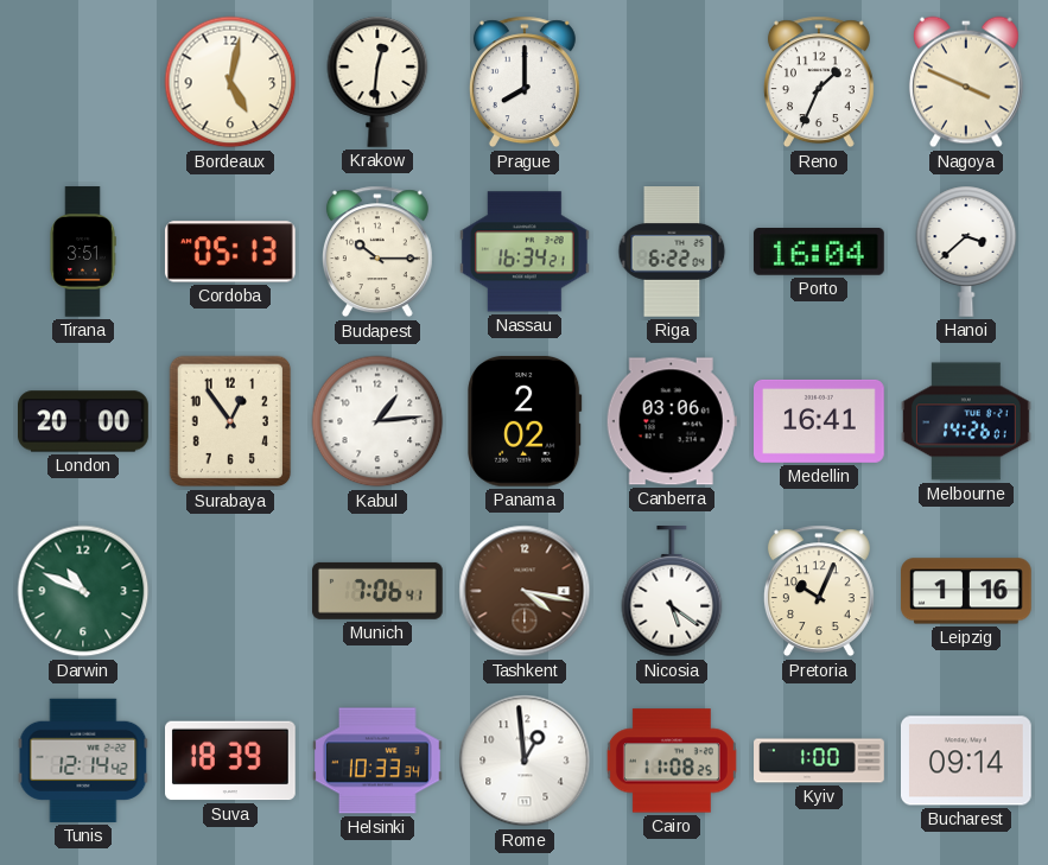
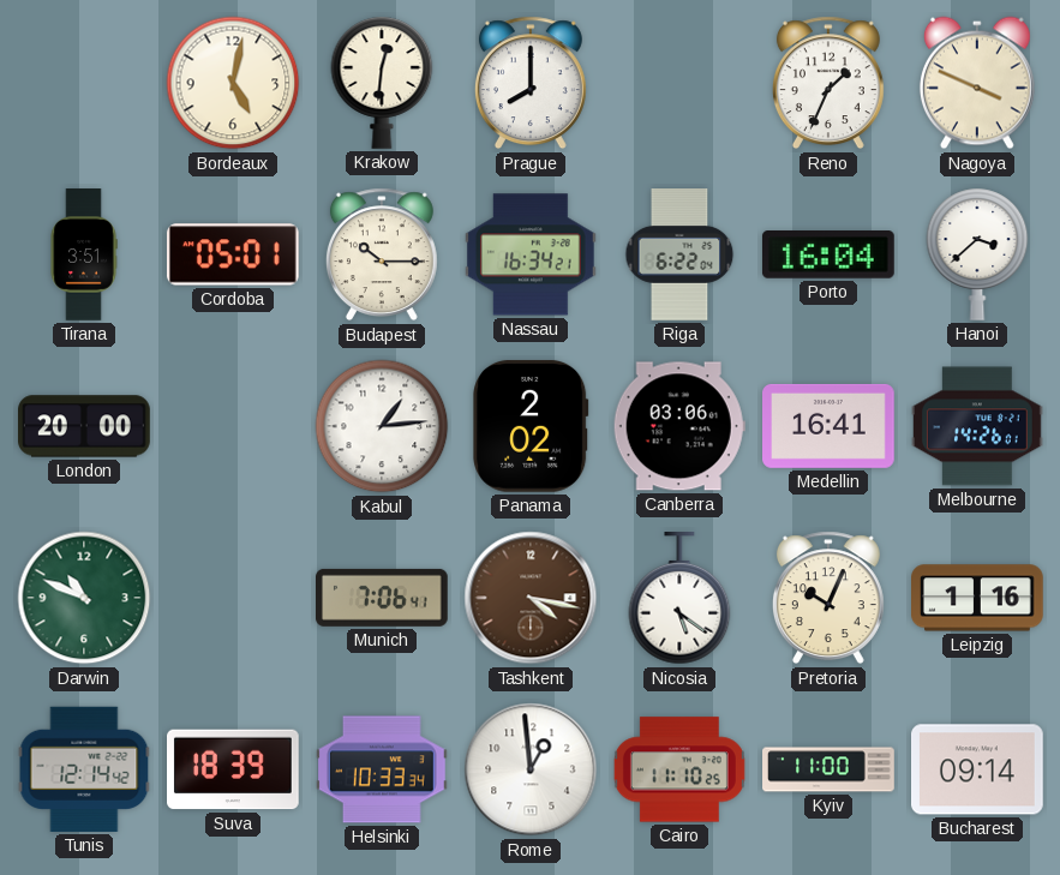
Cordoba: 05:13 -> 05:01
Surabaya: 12:54 -> none
Cairo: 11:08 -> 11:10
Kyiv: 1:00 -> 11:00
